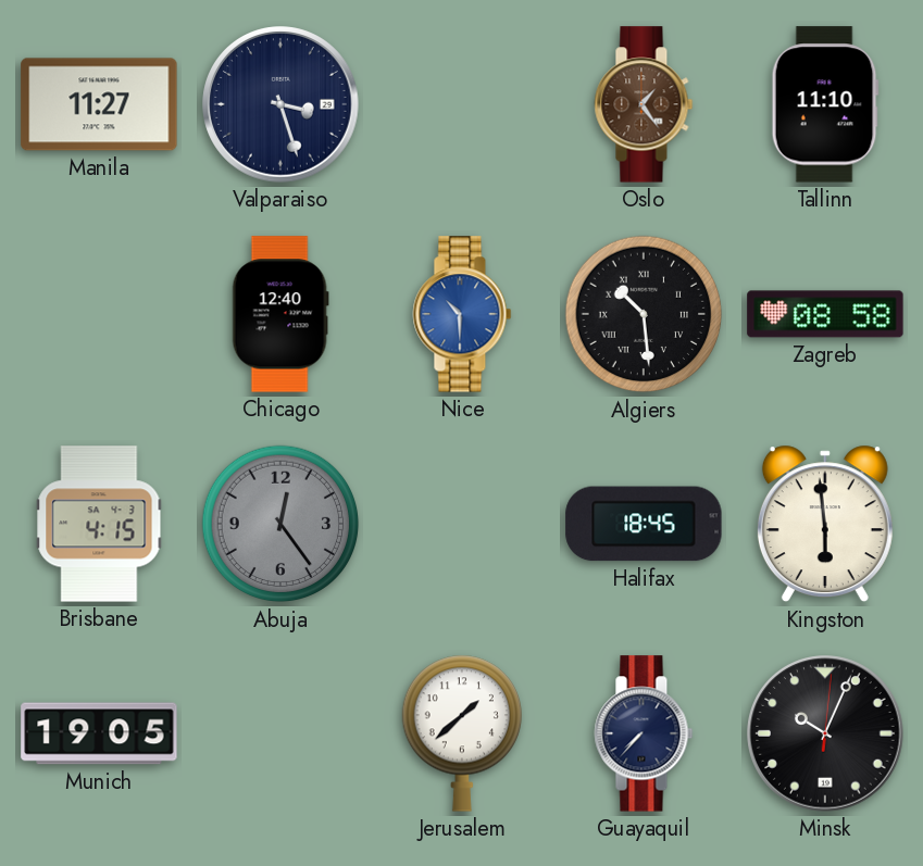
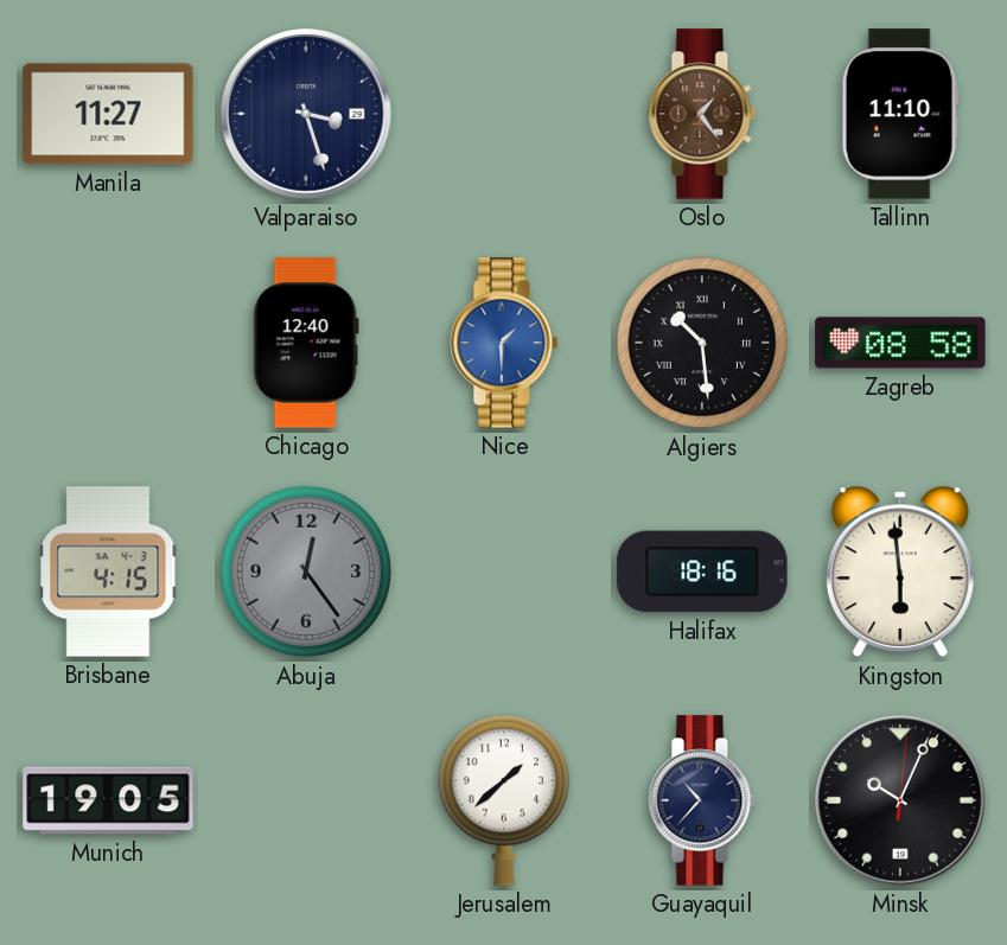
Nice: 10:30 -> 1:30
Halifax: 18:45 -> 18:16
Guayaquil: 7:37 -> 10:37
